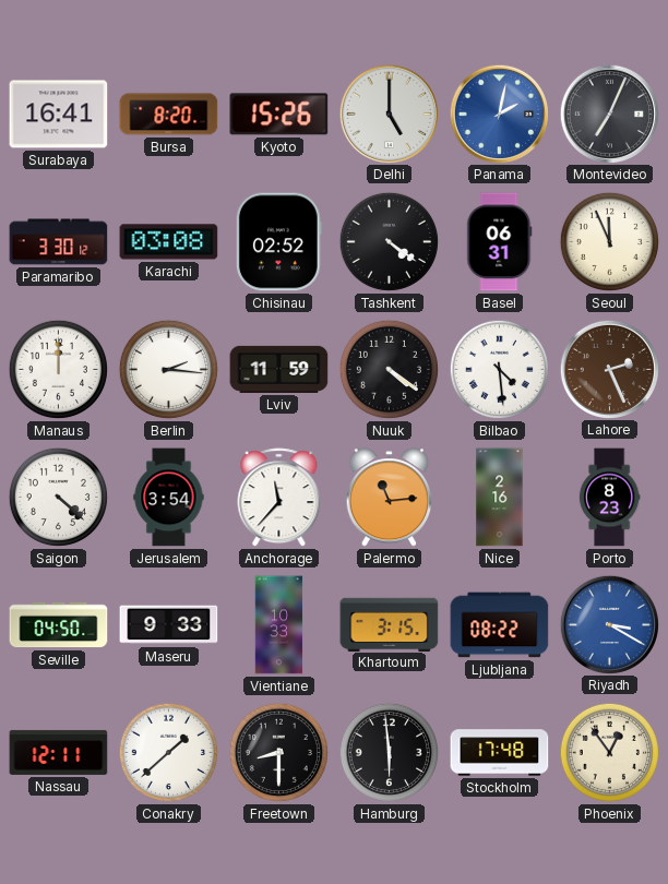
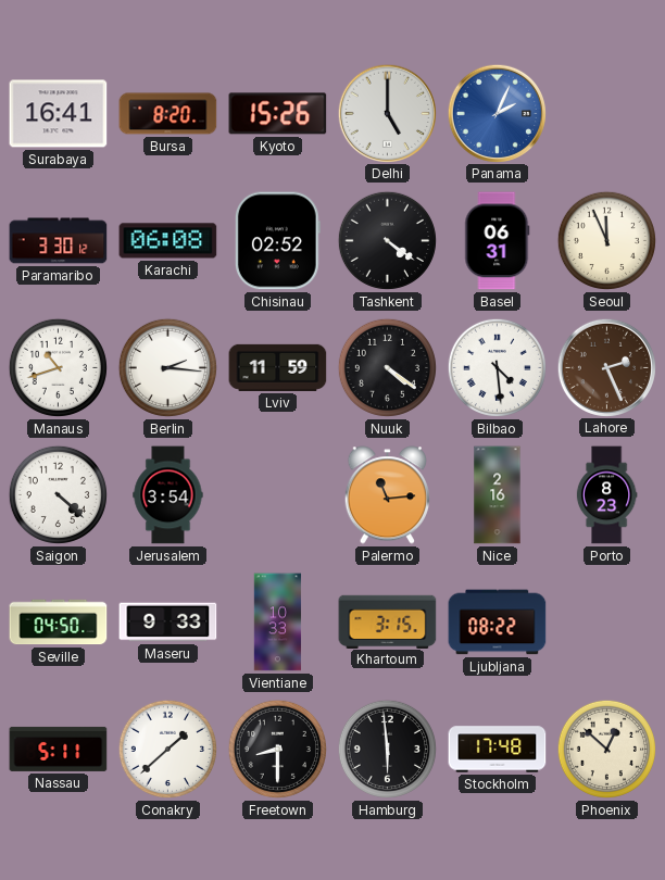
Panama: 2:02 -> 2:04
Montevideo: 7:04 -> none
Karachi: 03:08 -> 06:08
Manaus: 12:00 -> 10:42
Anchorage: 11:37 -> none
Riyadh: 3:20 -> none
Nassau: 12:11 -> 5:11
Phoenix: 12:54 -> 12:52
